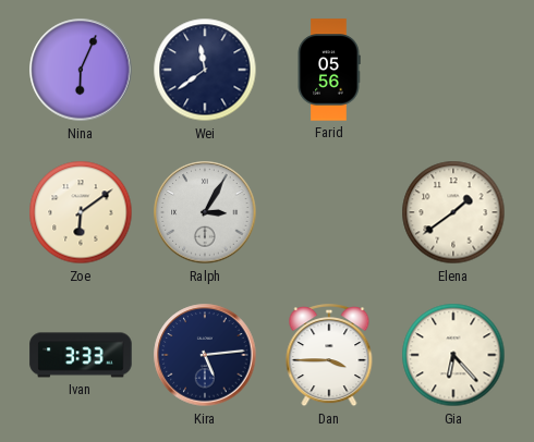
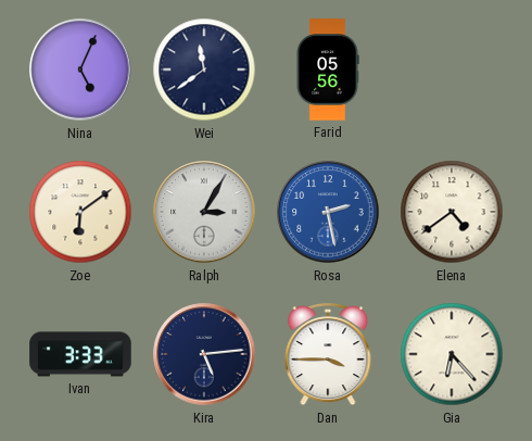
Nina: 6:04 -> 5:04
Rosa: none -> 2:28
Elena: 1:39 -> 4:39
